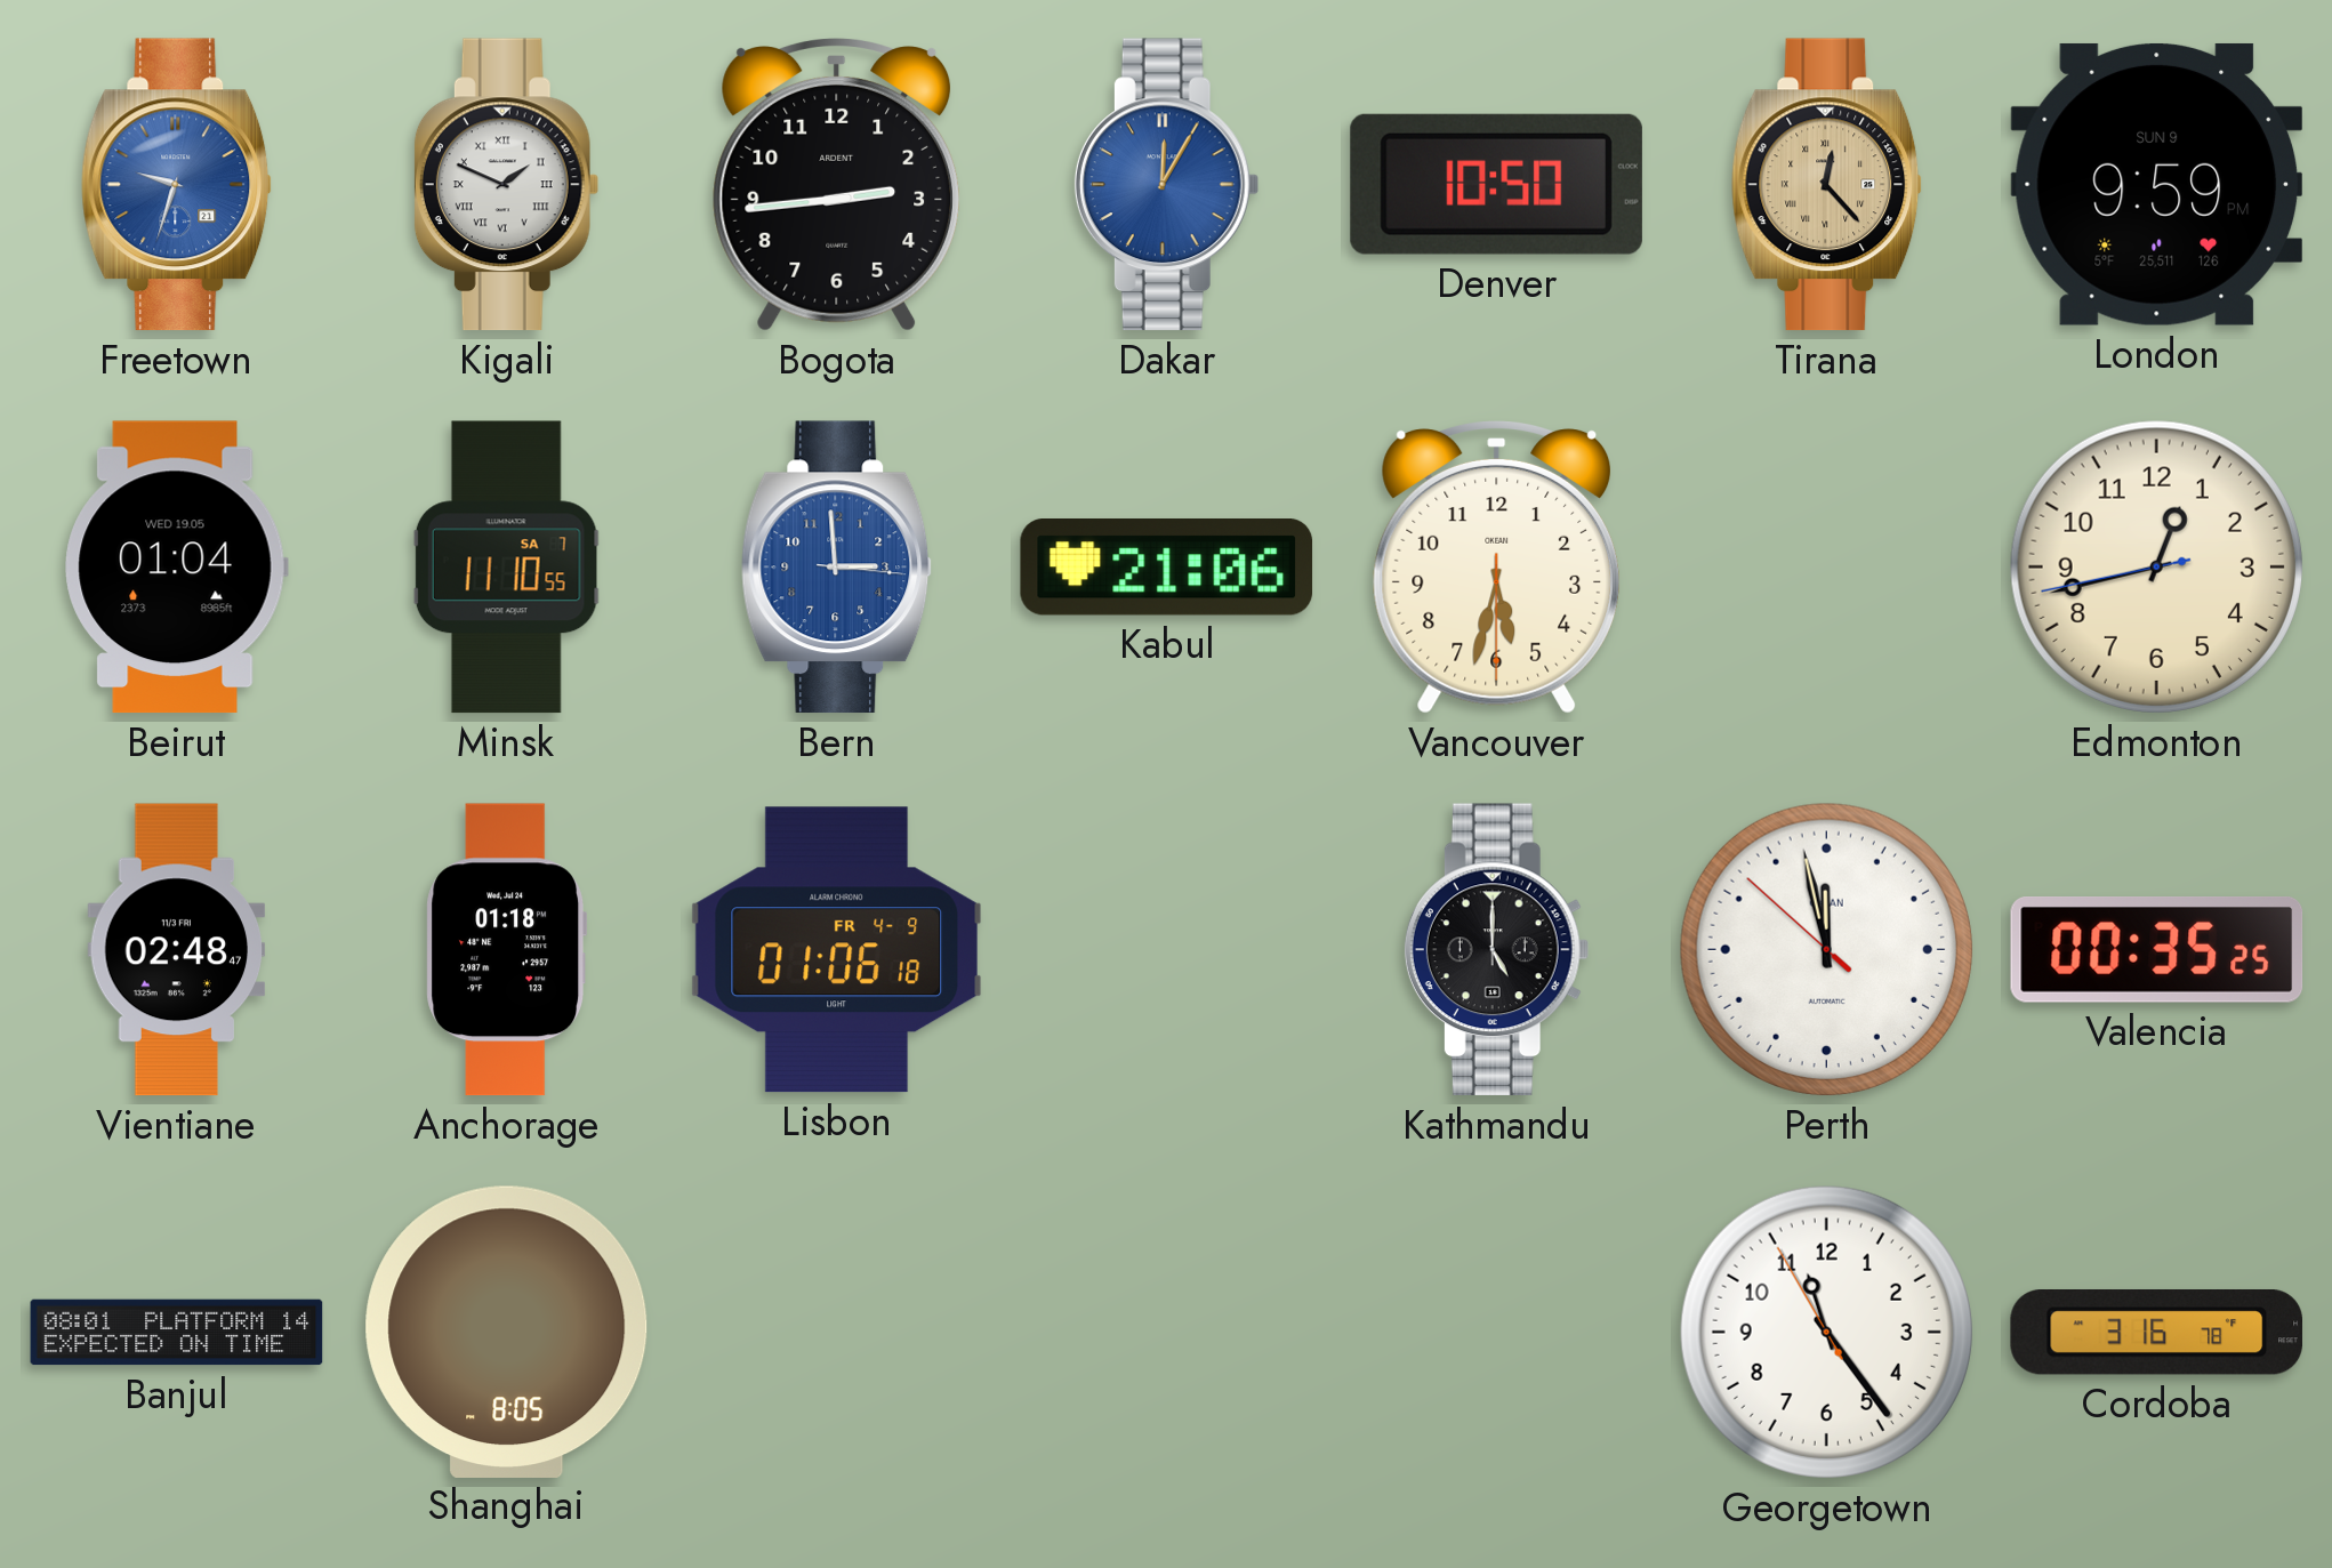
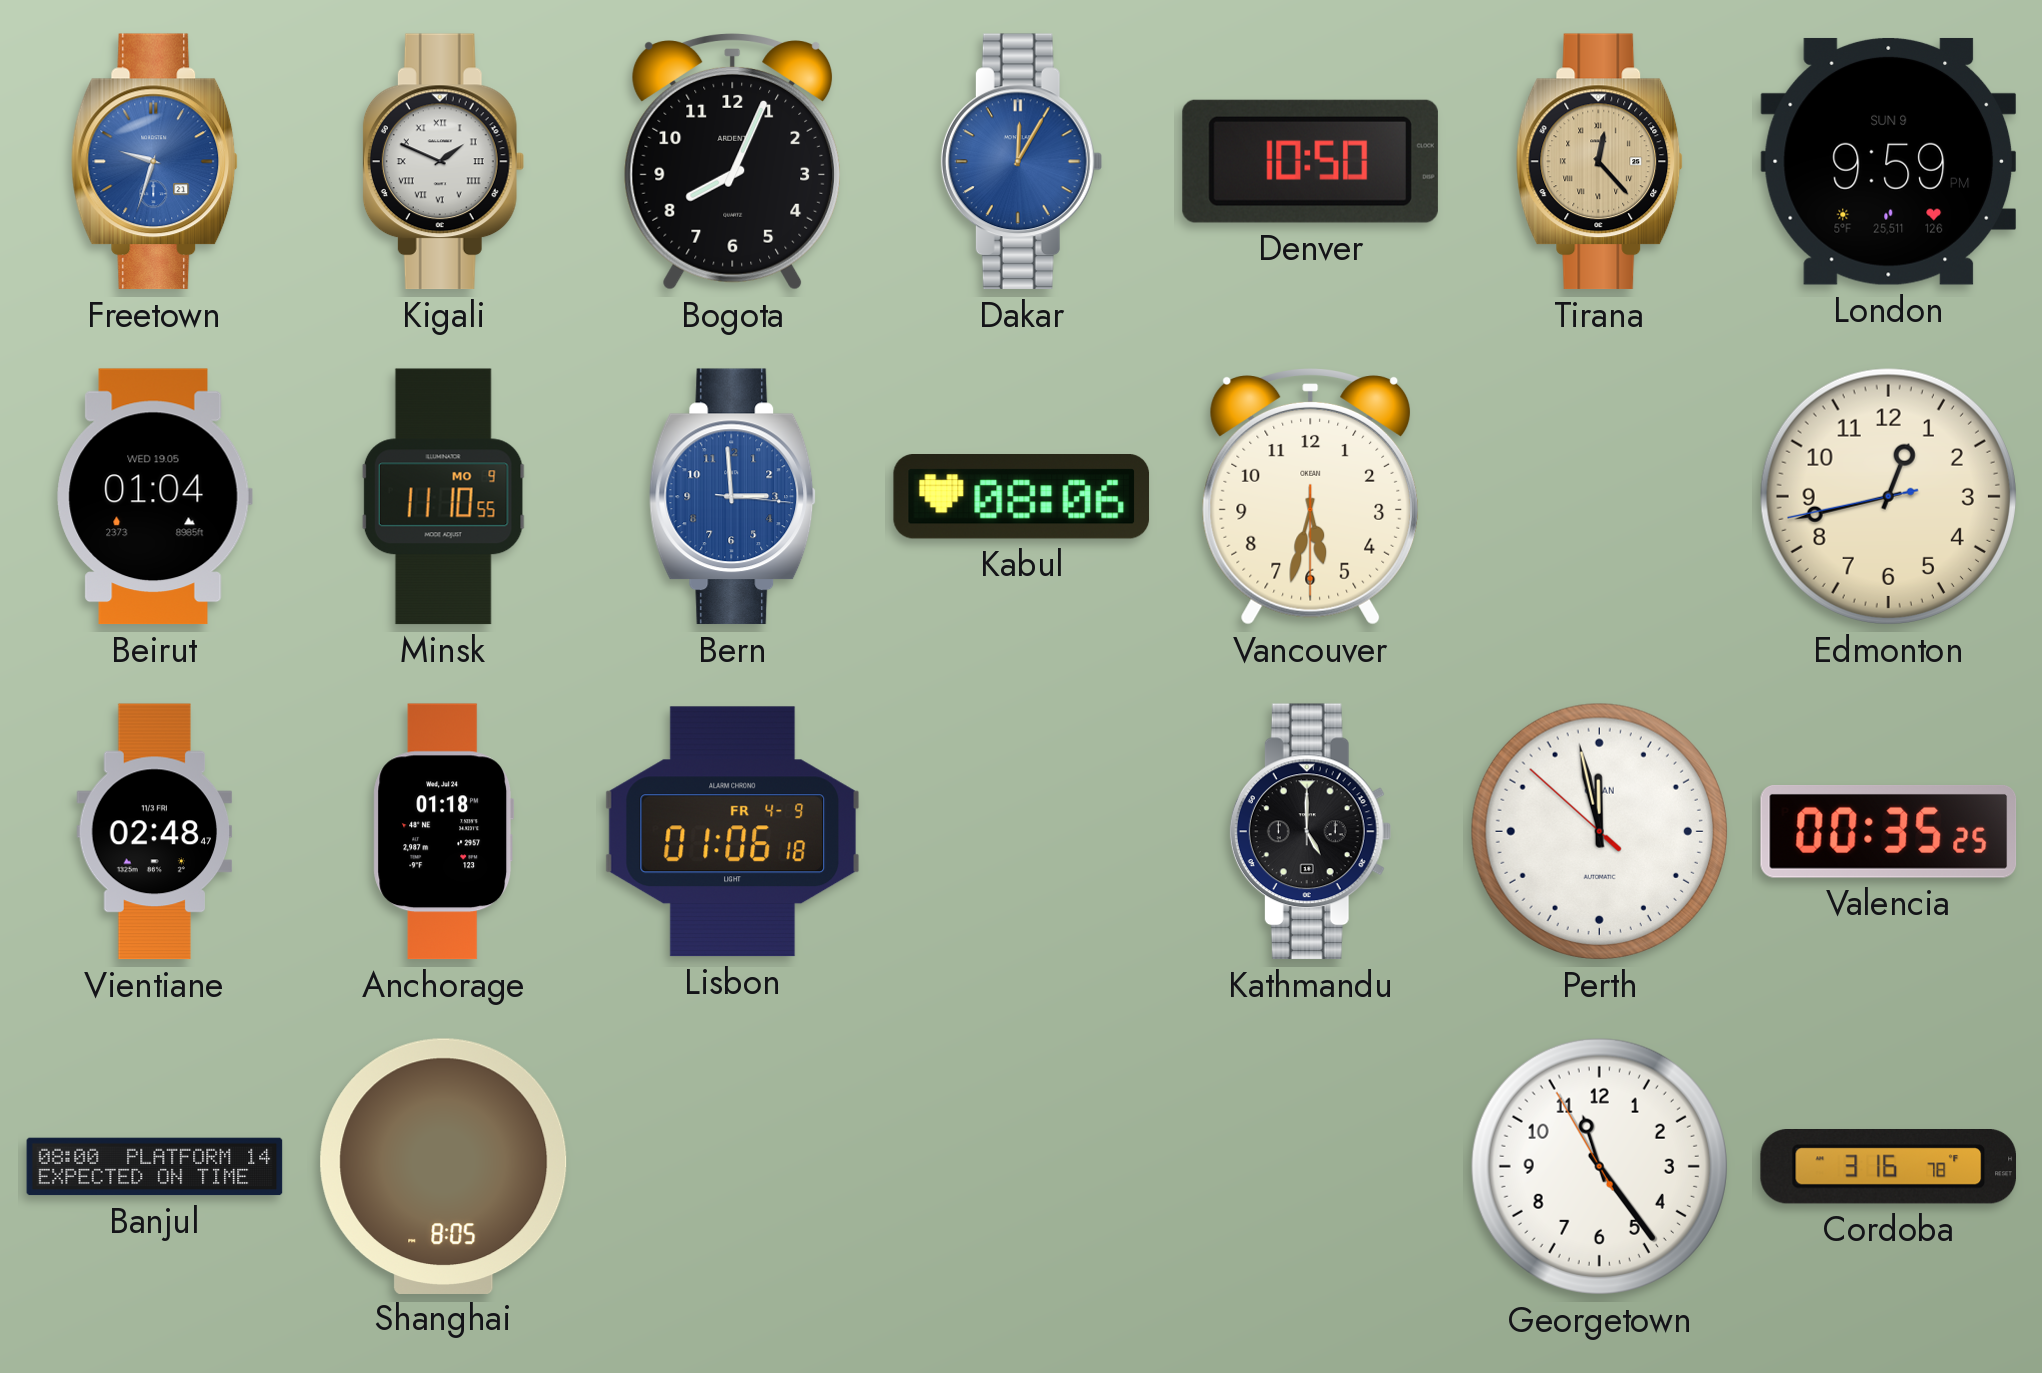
Bogota: 2:44 -> 8:04
Minsk date: SA 7 -> MO 9
Kabul: 21:06 -> 08:06
Banjul: 08:01 -> 08:00
